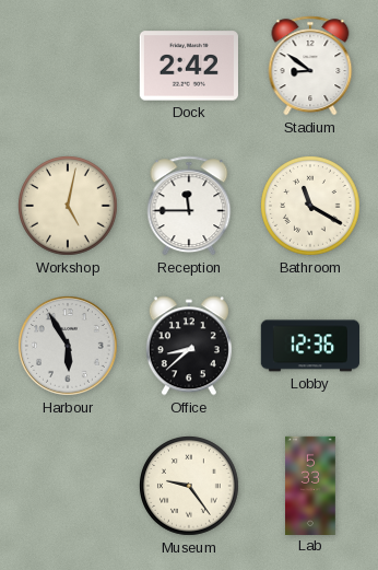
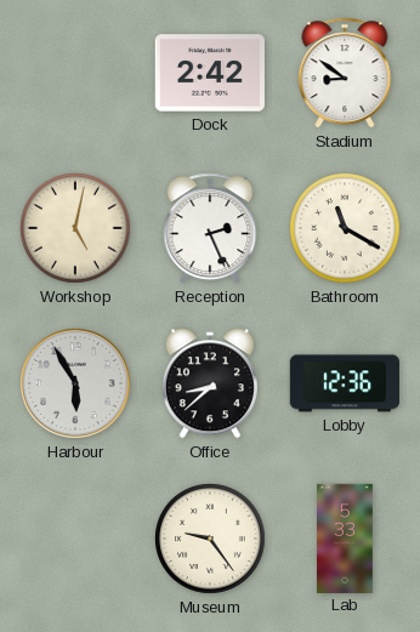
Reception: 11:45 -> 2:26
